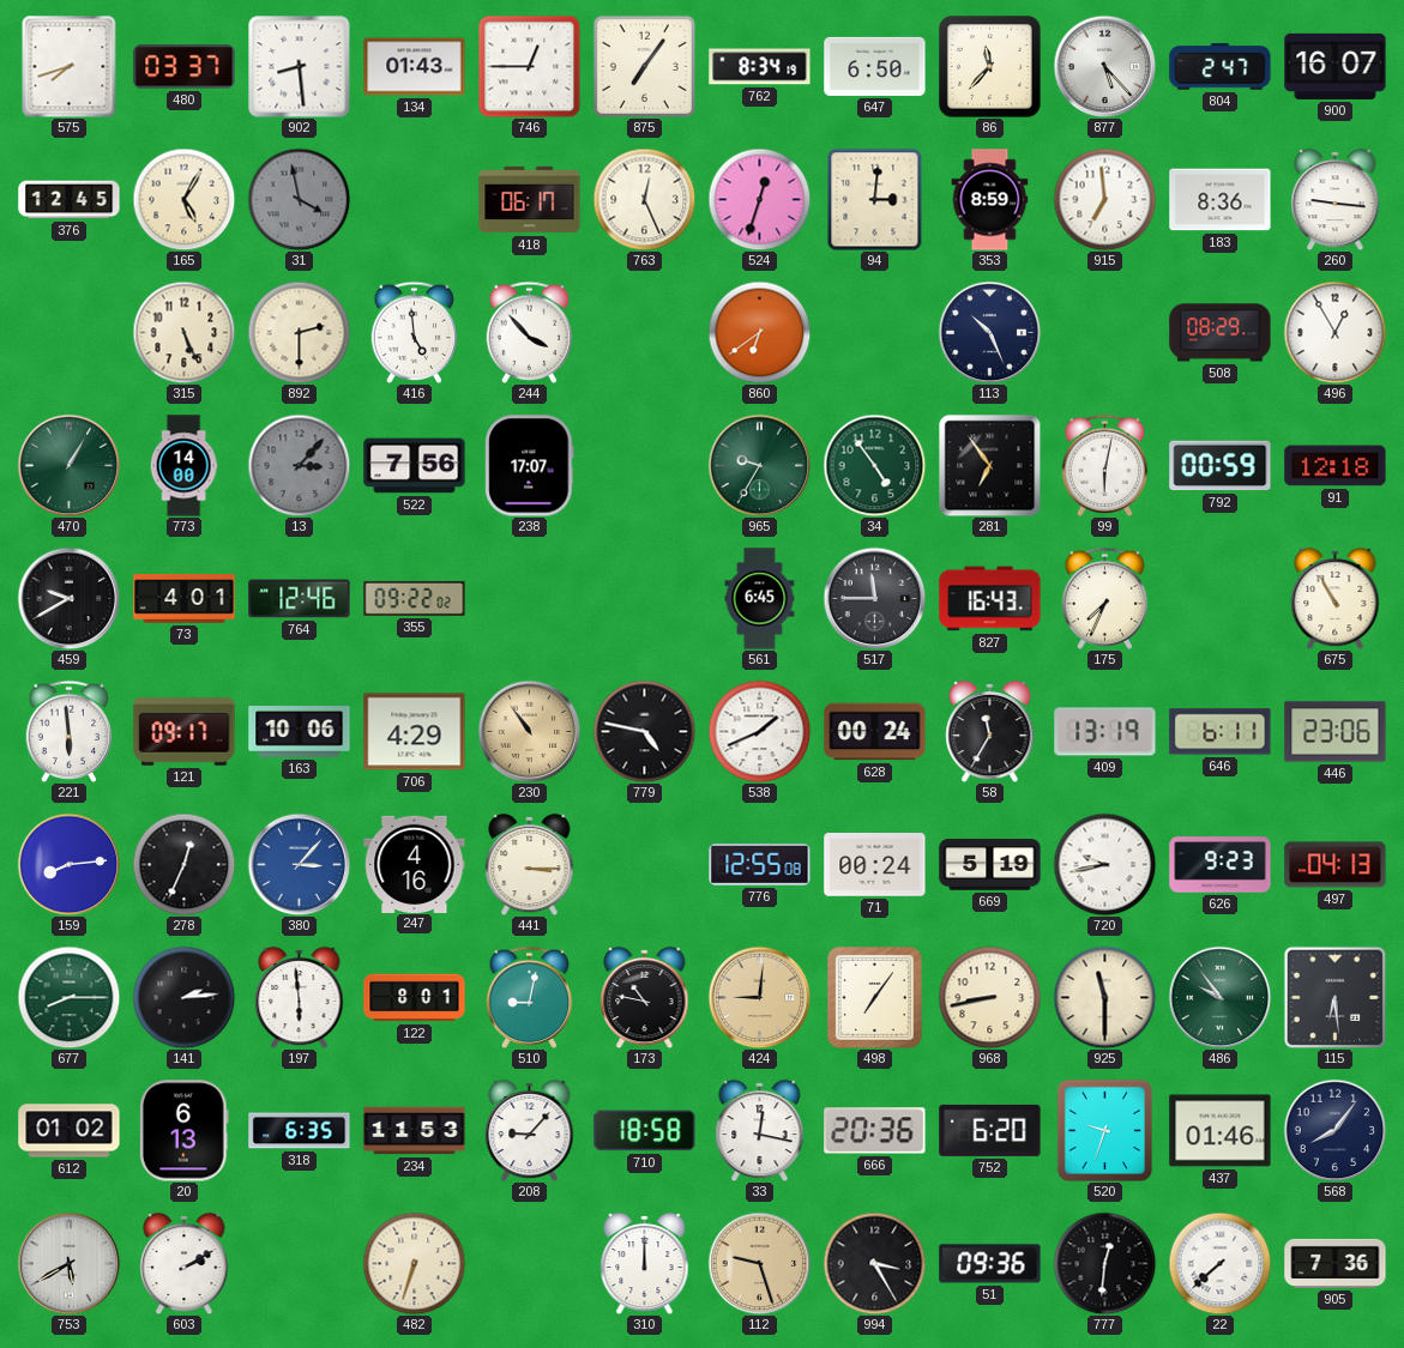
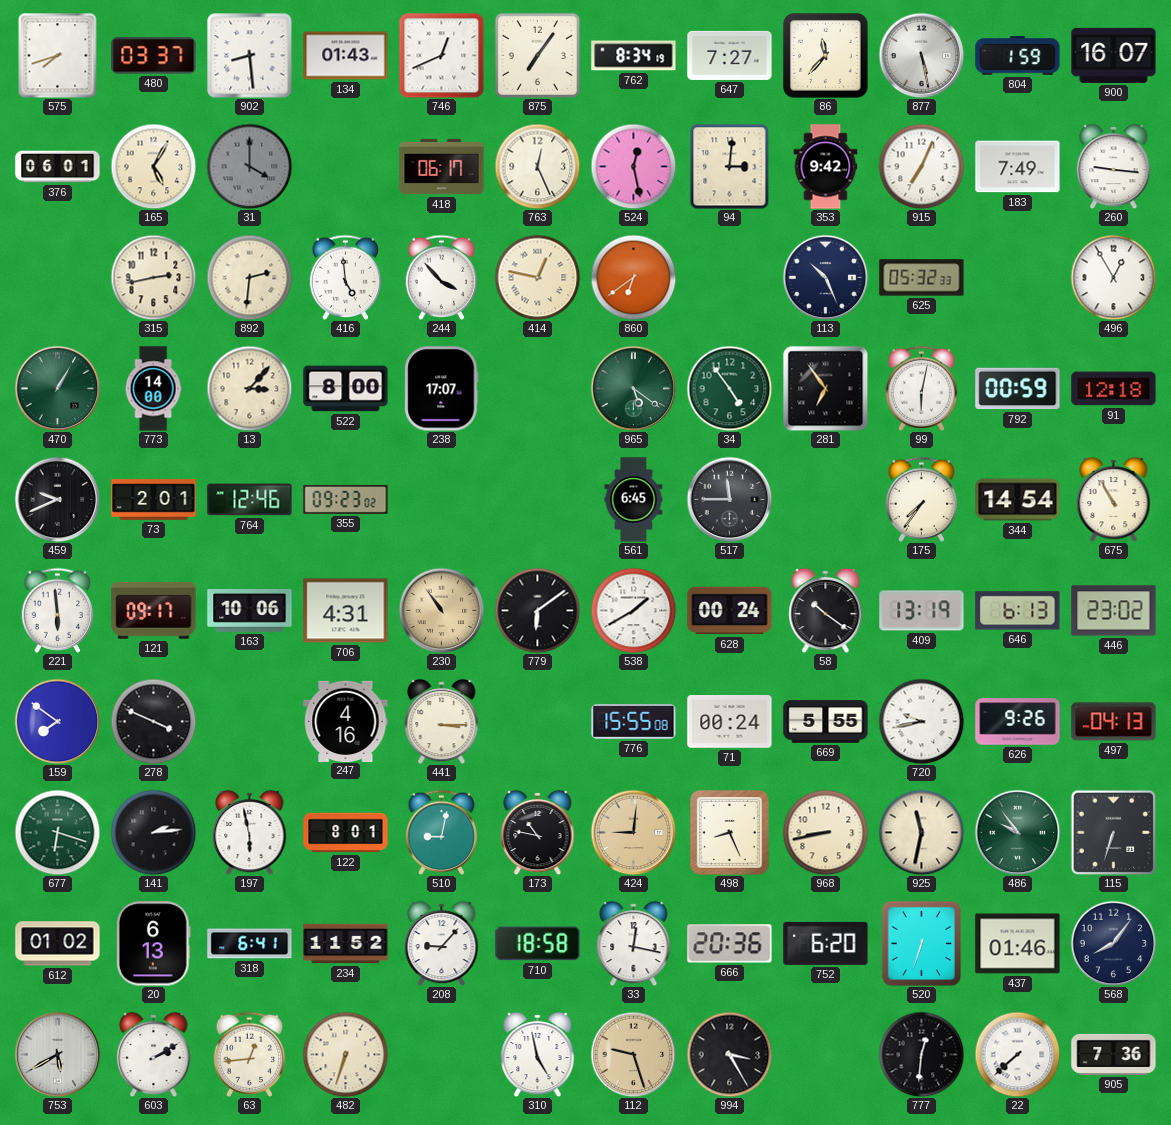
746: 12:45 -> 12:41
647: 6:50 -> 7:27
877: 5:23 -> 5:28
804: 2:47 -> 1:59
376: 12:45 -> 06:01
31: 3:58 -> 4:00
524: 12:33 -> 12:28
353: 8:59 -> 9:42
915: 6:59 -> 7:04
183: 8:36 -> 7:49
315: 5:26 -> 2:43
892: 2:30 -> 2:31
414: none -> 12:47
625: none -> 05:32
508: 08:29 -> none
13 dial: grey -> cream
522: 7:56 -> 8:00
965: 9:35 -> 5:21
459: 9:40 -> 9:41
73: 4:01 -> 2:01
355: 09:22 -> 09:23
827: 16:43 -> none
175: 7:34 -> 7:36
344: none -> 14:54
706: 4:29 -> 4:31
779: 4:47 -> 6:09
538: 1:41 -> 1:40
58: 11:35 -> 10:21
646: 6:11 -> 6:13
446: 23:06 -> 23:02
159: 8:14 -> 7:51
278: 12:34 -> 3:49
380: 3:07 -> none
776: 12:55 -> 15:55
669: 5:19 -> 5:55
626: 9:23 -> 9:26
677: 8:15 -> 6:18
197: 5:59 -> 5:58
498: 7:06 -> 8:26
925: 11:30 -> 11:32
115: 6:29 -> 6:33
318: 6:35 -> 6:41
234: 11:53 -> 11:52
520: 9:33 -> 6:33
63: none -> 12:44
310: 12:00 -> 4:58
51: 09:36 -> none
